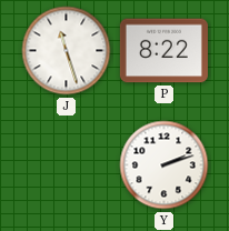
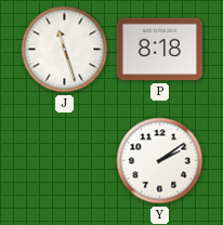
P: 8:22 -> 8:18
Y: 2:12 -> 2:09
